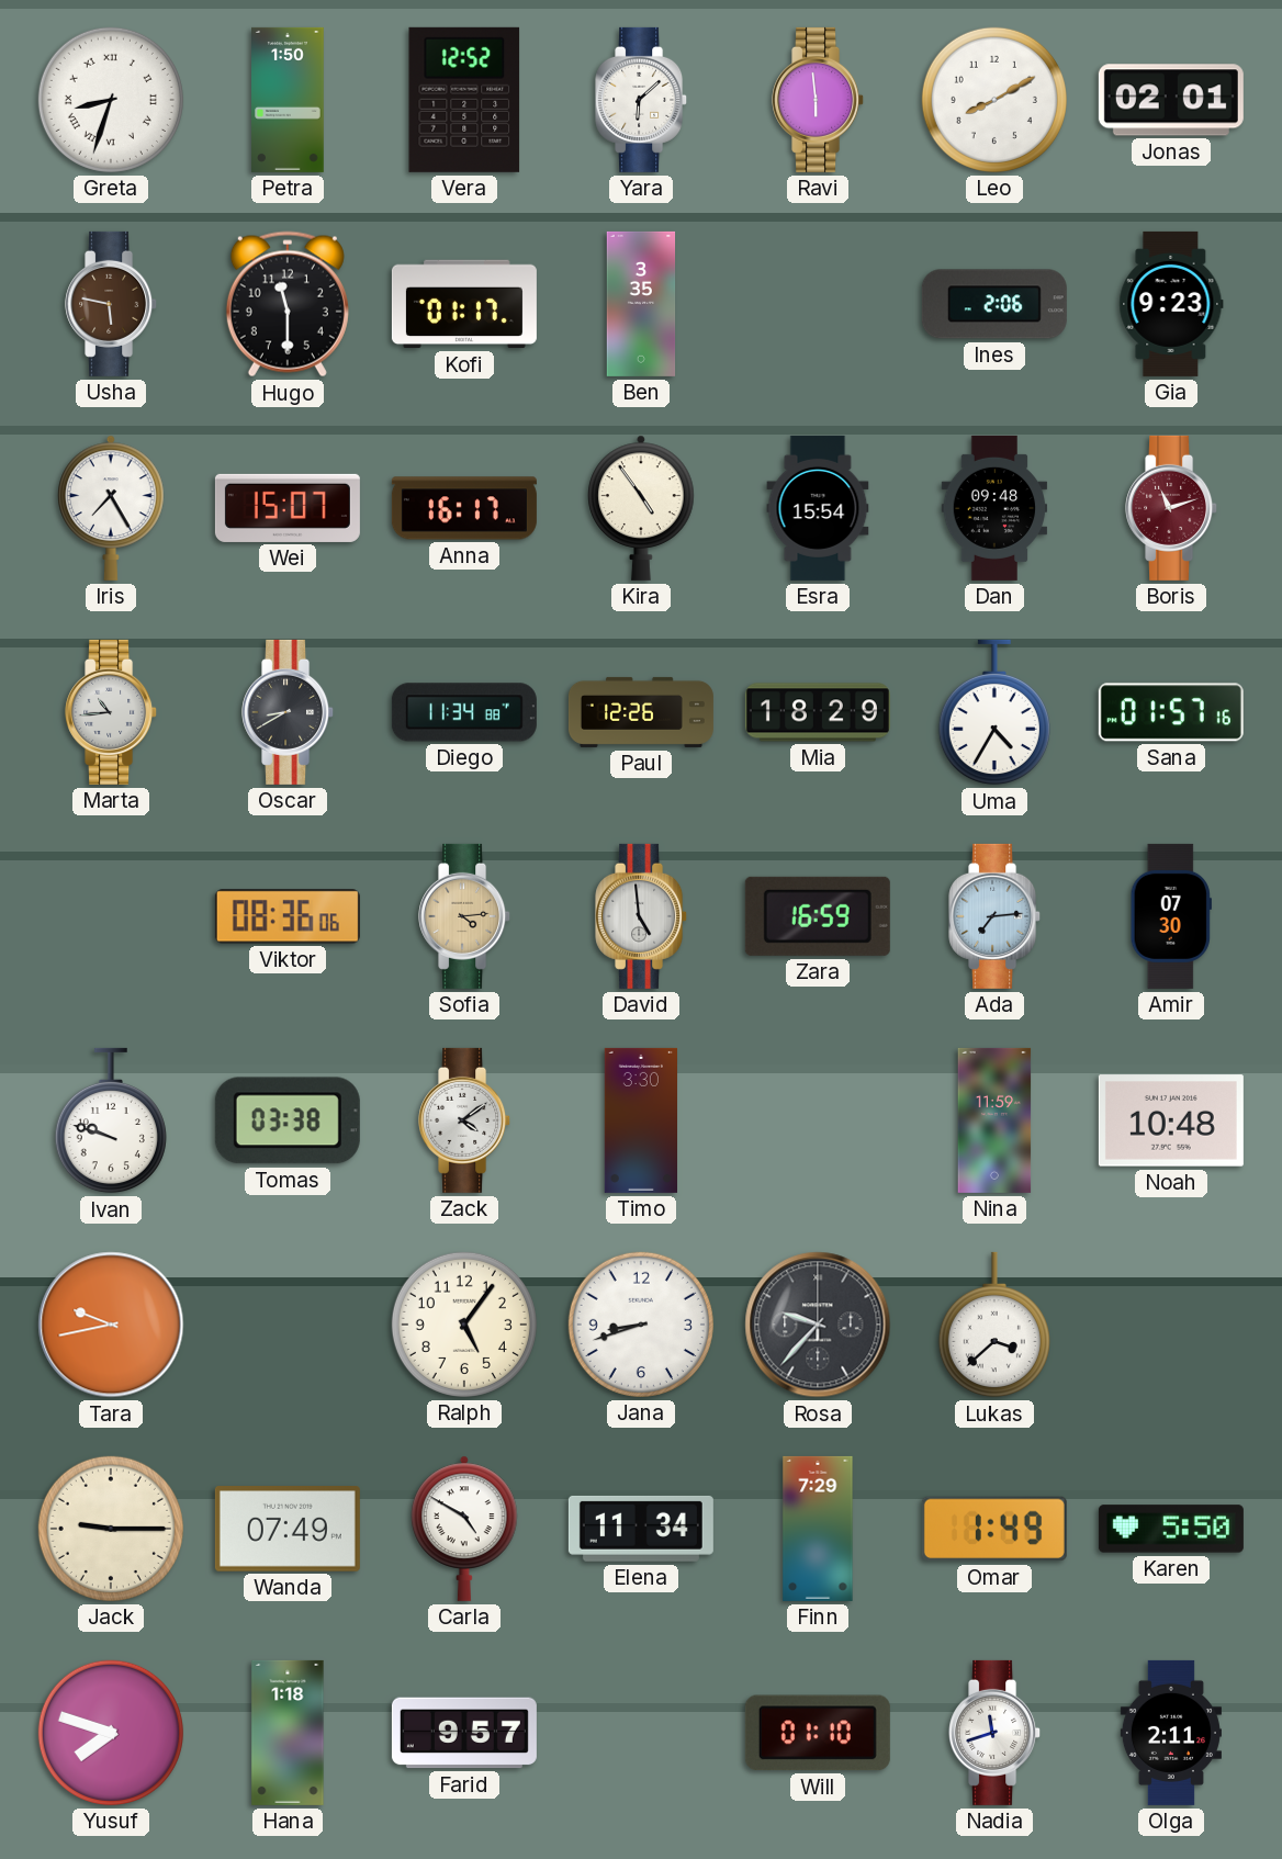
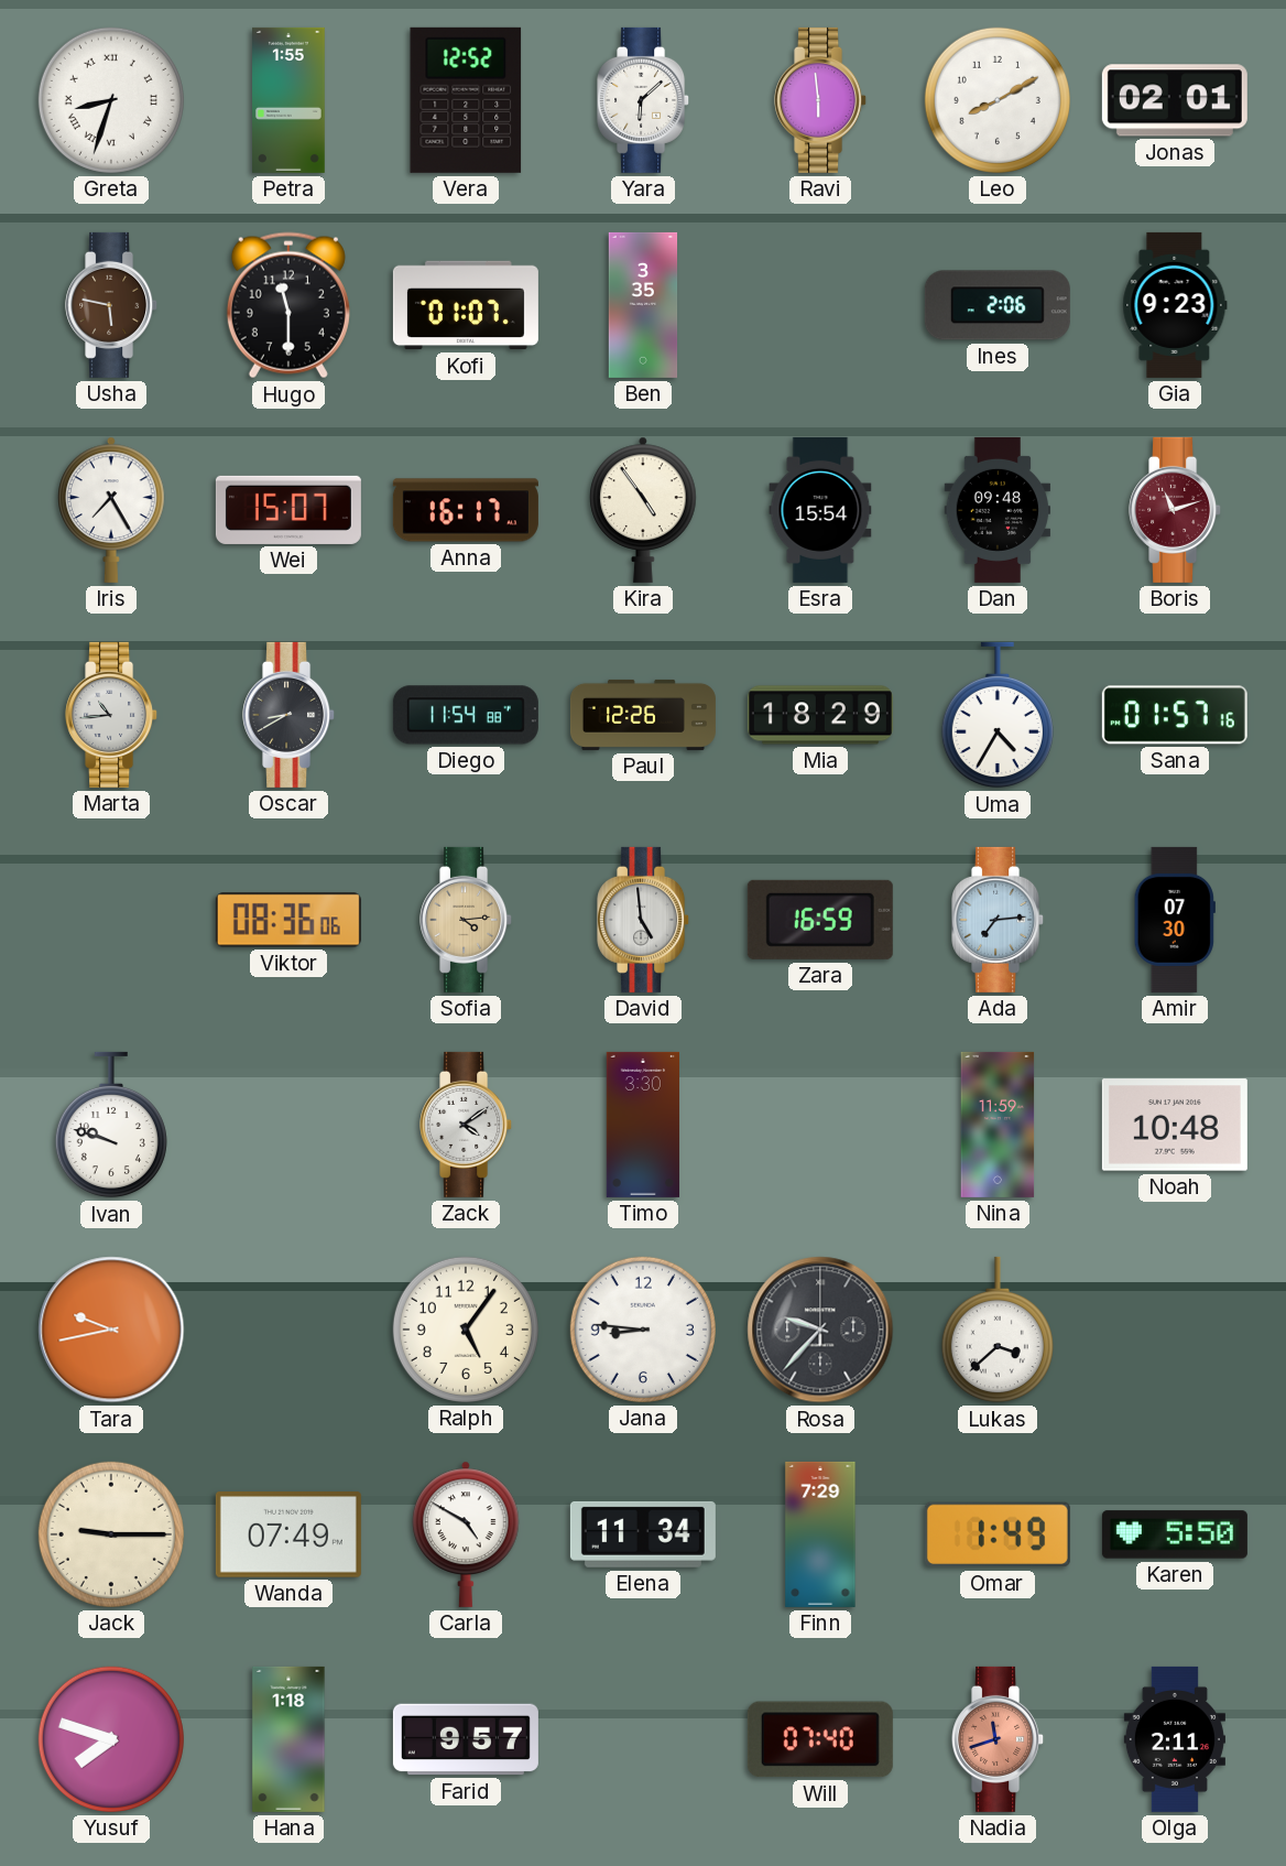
Petra: 1:50 -> 1:55
Kofi: 01:17 -> 01:07
Diego: 11:34 -> 11:54
Tomas: 03:38 -> none
Jana: 8:42 -> 8:46
Will: 01:10 -> 07:40
Nadia dial: white -> salmon
